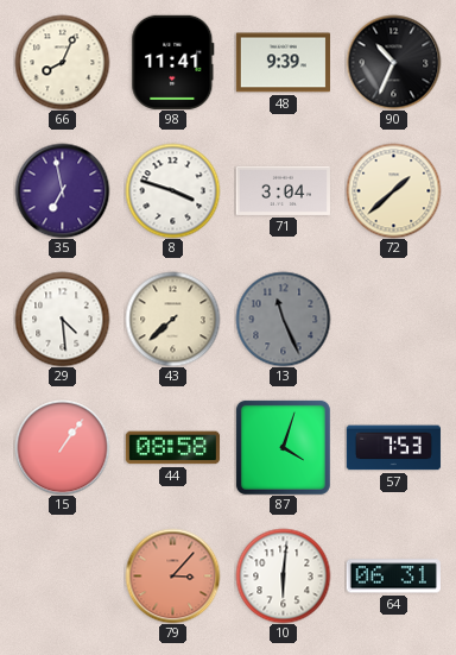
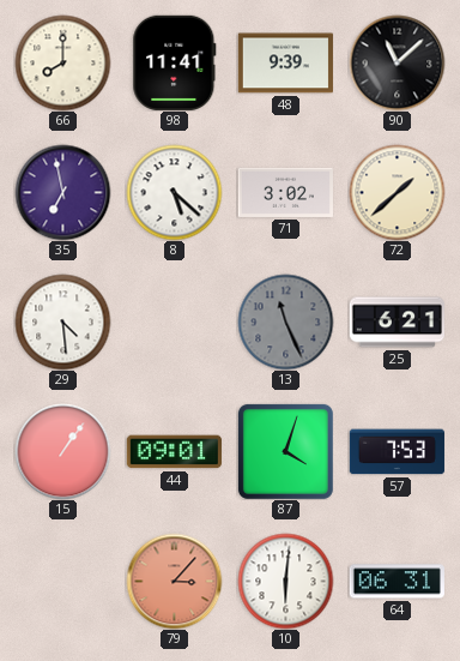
66: 8:04 -> 8:00
90: 10:34 -> 11:08
8: 3:48 -> 5:22
71: 3:04 -> 3:02
43: 7:38 -> none
25: none -> 6:21
44: 08:58 -> 09:01
